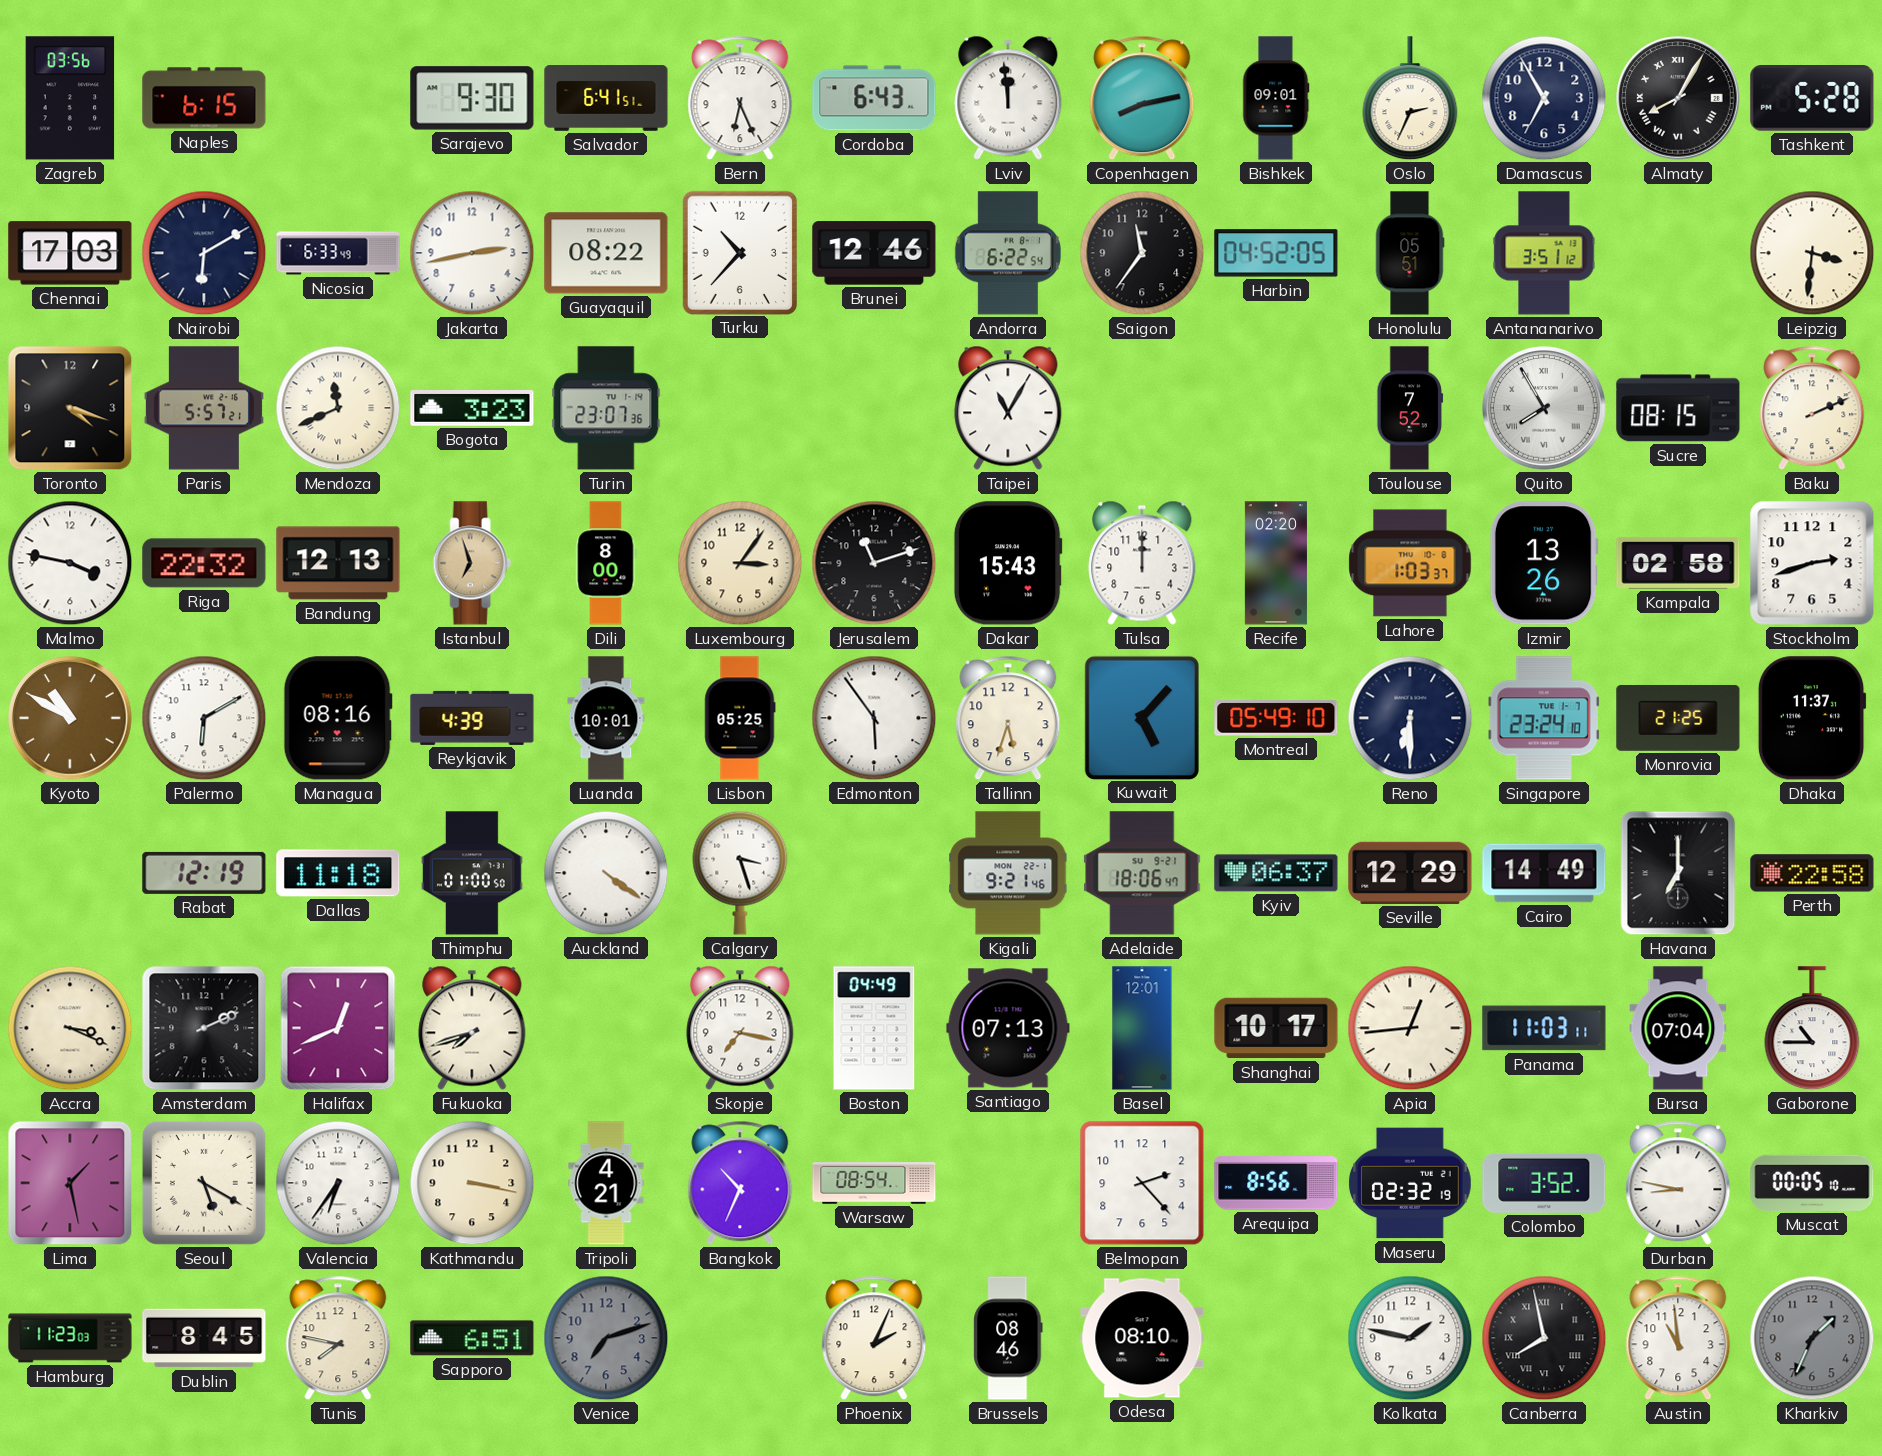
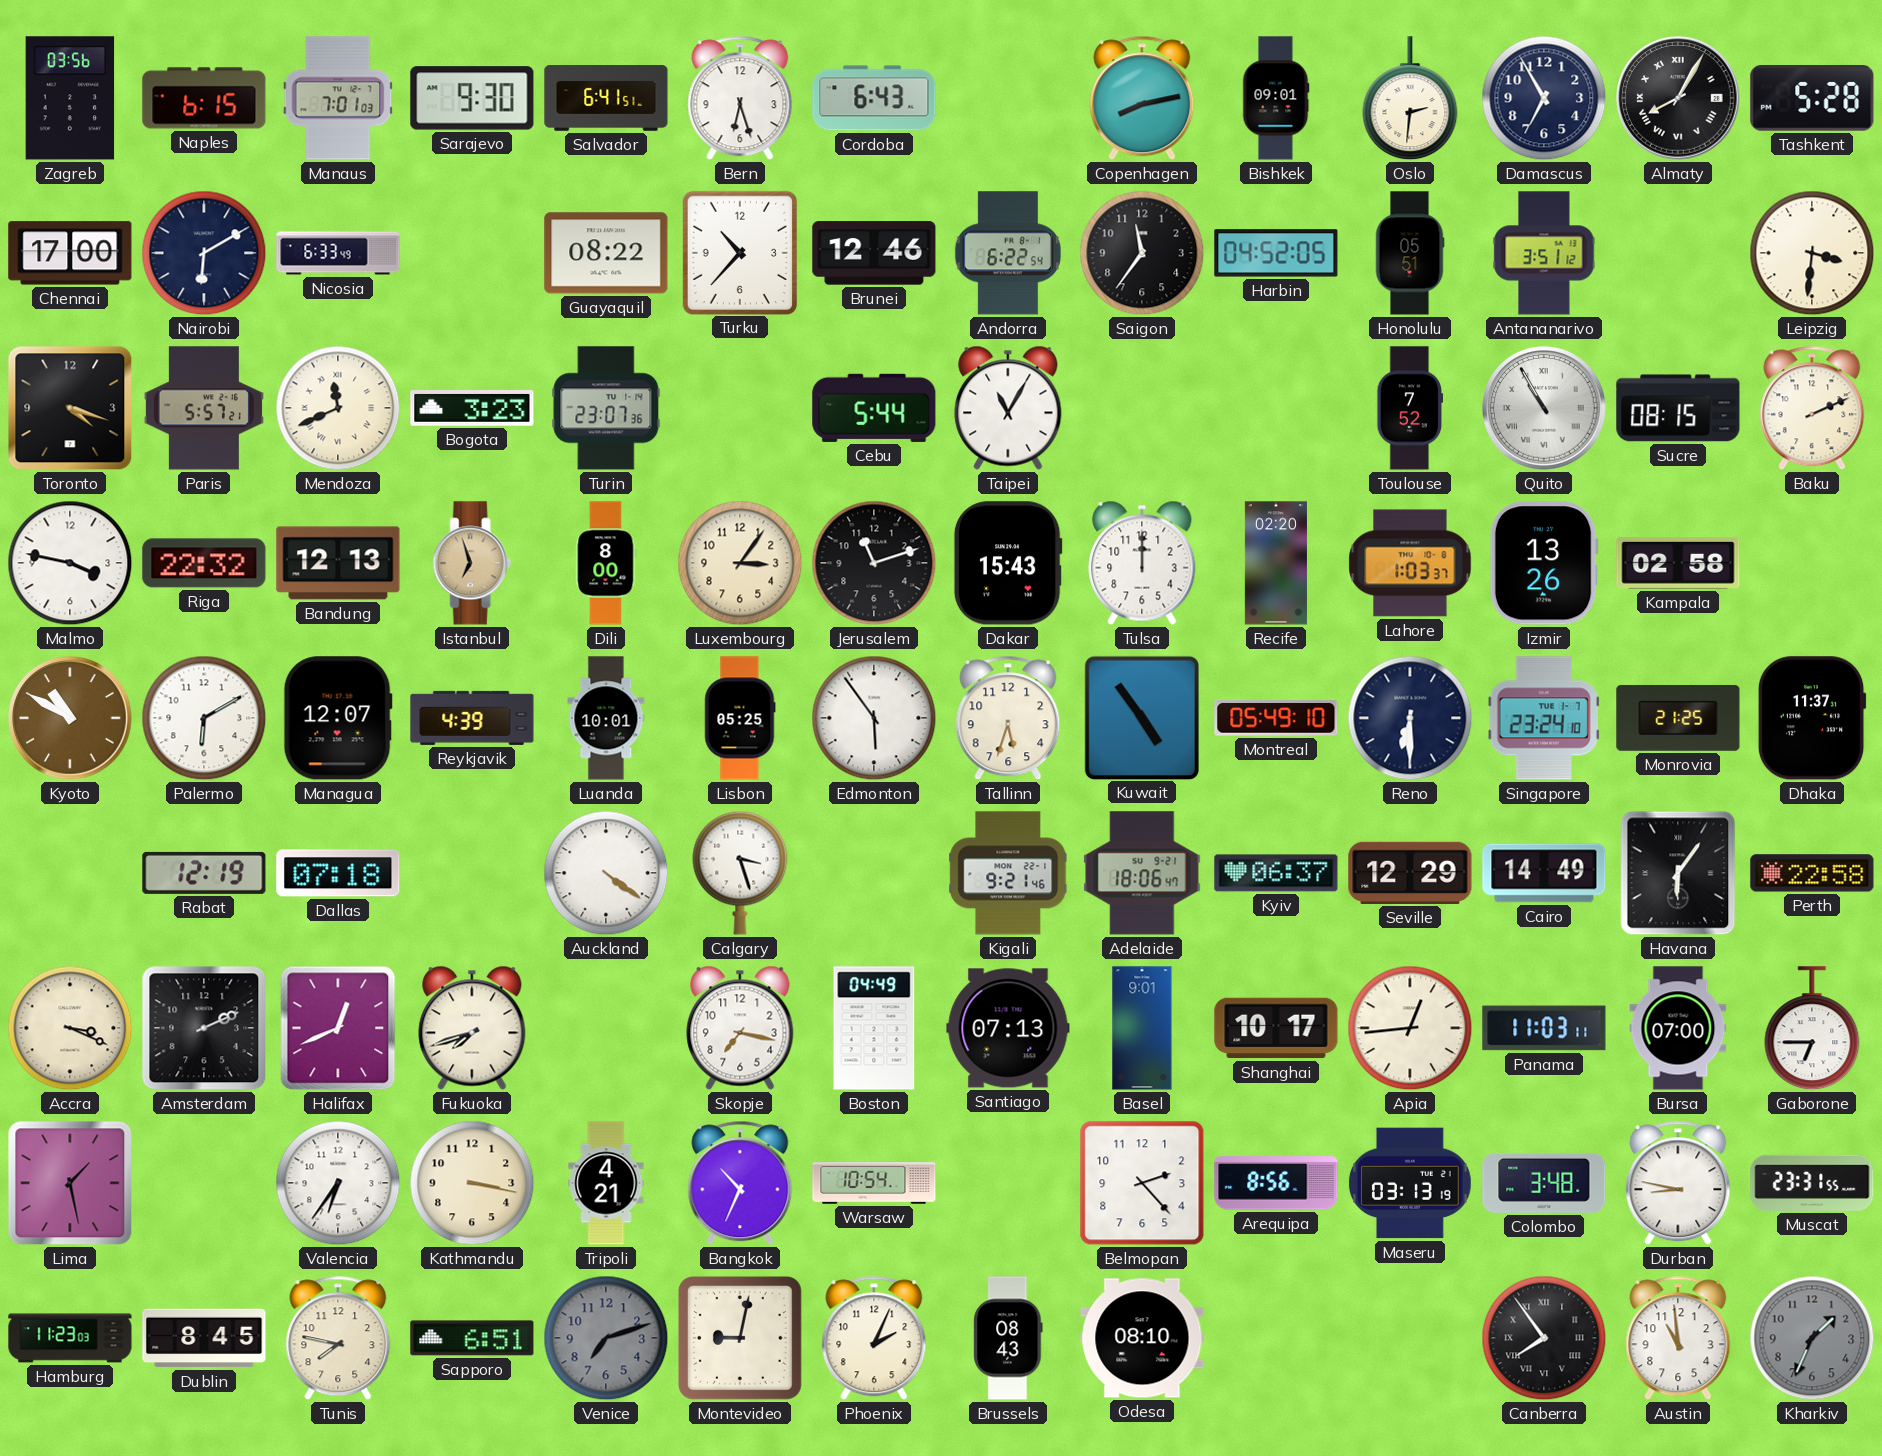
Manaus: none -> 7:01
Bern: 6:26 -> 6:27
Lviv: 11:59 -> none
Oslo: 2:34 -> 2:31
Chennai: 17:03 -> 17:00
Jakarta: 2:43 -> none
Cebu: none -> 5:44
Quito: 7:55 -> 10:55
Stockholm: 2:42 -> none
Managua: 08:16 -> 12:07
Kuwait: 5:07 -> 4:54
Dallas: 11:18 -> 07:18
Thimphu: 01:00 -> none
Havana: 7:00 -> 6:06
Basel: 12:01 -> 9:01
Bursa: 07:04 -> 07:00
Gaborone: 10:45 -> 6:45
Seoul: 5:20 -> none
Warsaw: 08:54 -> 10:54
Maseru: 02:32 -> 03:13
Colombo: 3:52 -> 3:48
Muscat: 00:05 -> 23:31
Montevideo: none -> 9:02
Brussels: 08:46 -> 08:43
Kolkata: 1:47 -> none
Canberra: 7:58 -> 7:54
